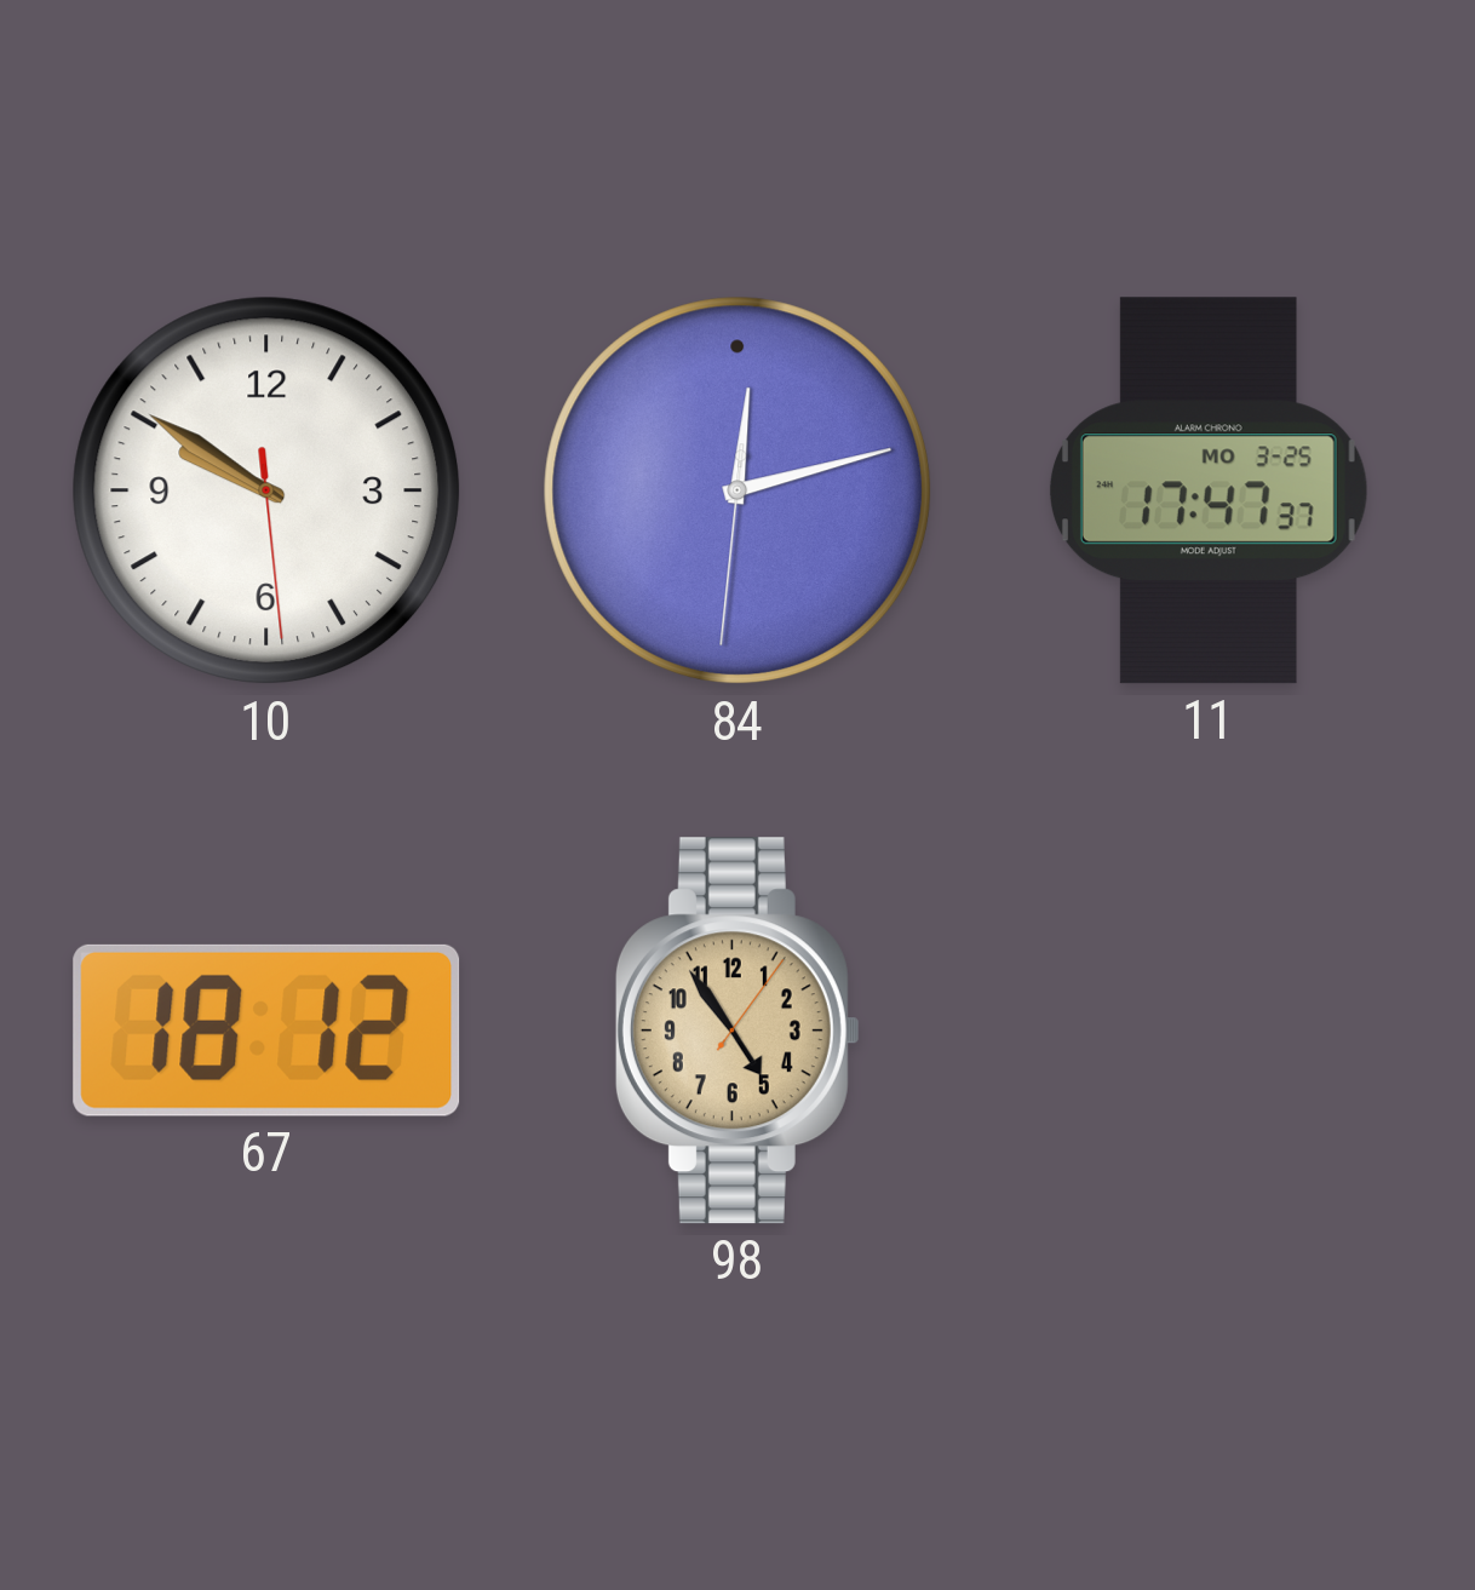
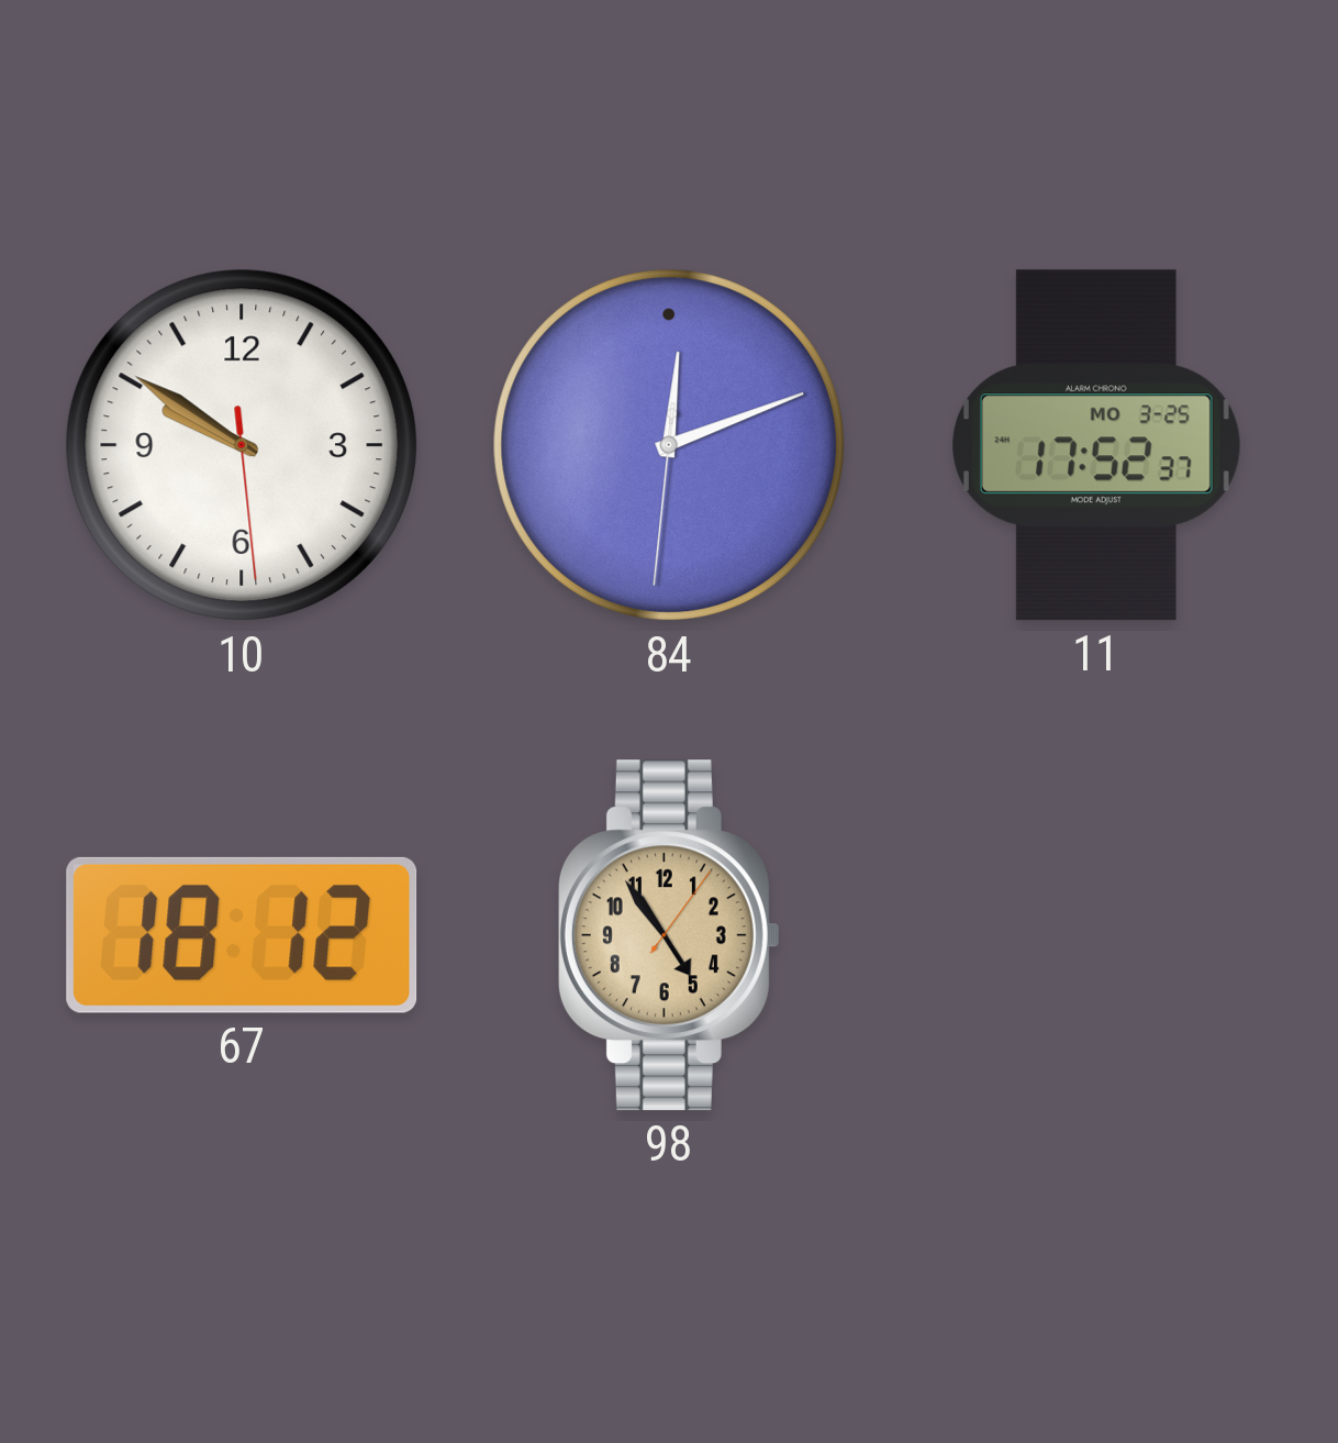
84: 12:12 -> 12:11
11: 17:47 -> 17:52
